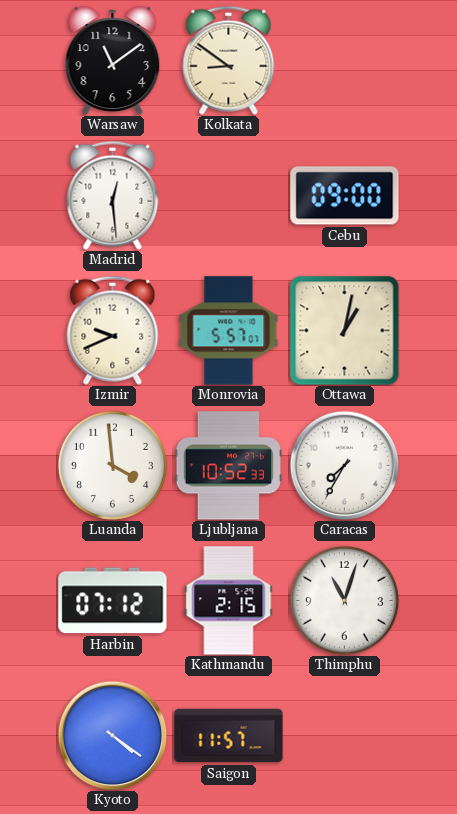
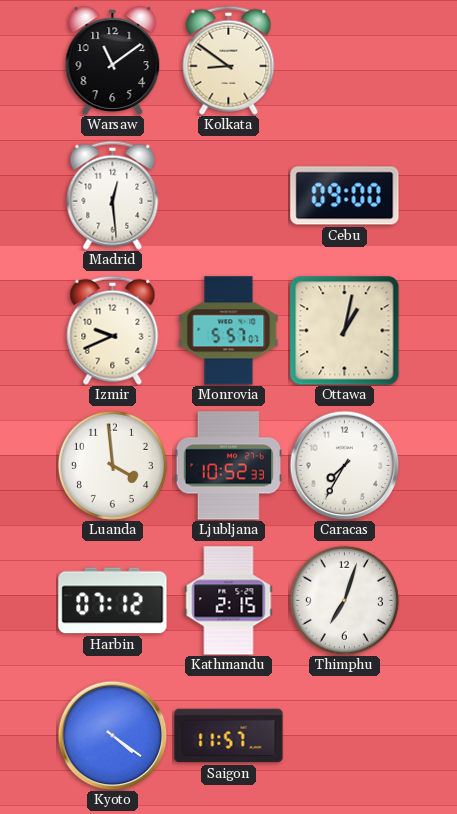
Thimphu: 11:03 -> 7:03
